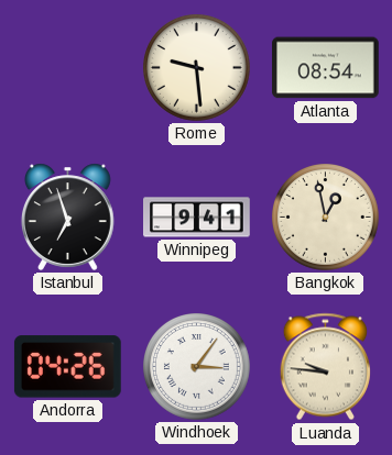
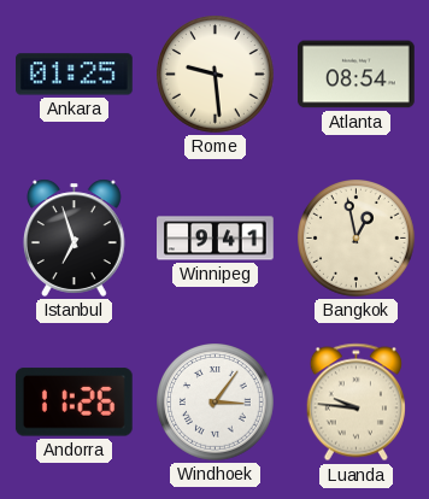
Ankara: none -> 01:25
Andorra: 04:26 -> 11:26
